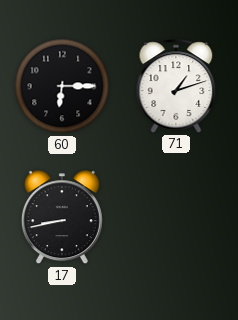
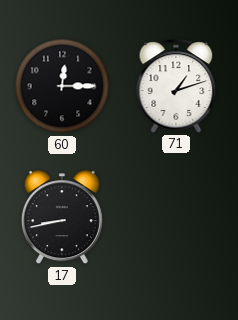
60: 6:15 -> 12:15
